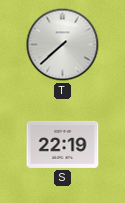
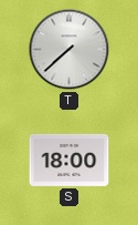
S: 22:19 -> 18:00
